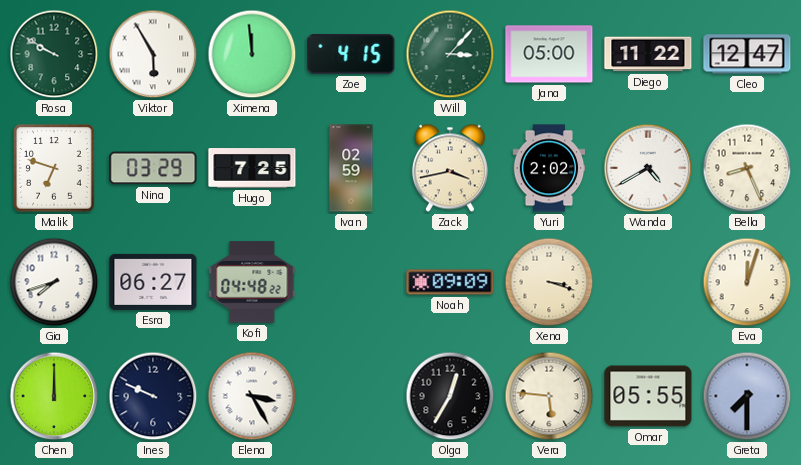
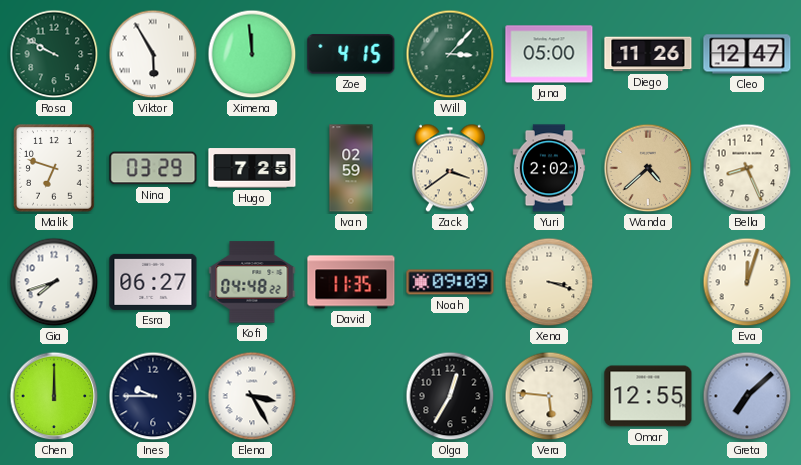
Diego: 11:22 -> 11:26
Zack: 3:43 -> 3:39
Wanda: 4:40 -> 4:38
Wanda dial: white -> champagne
David: none -> 11:35
Ines: 9:49 -> 9:45
Omar: 05:55 -> 12:55
Greta: 7:30 -> 7:08
